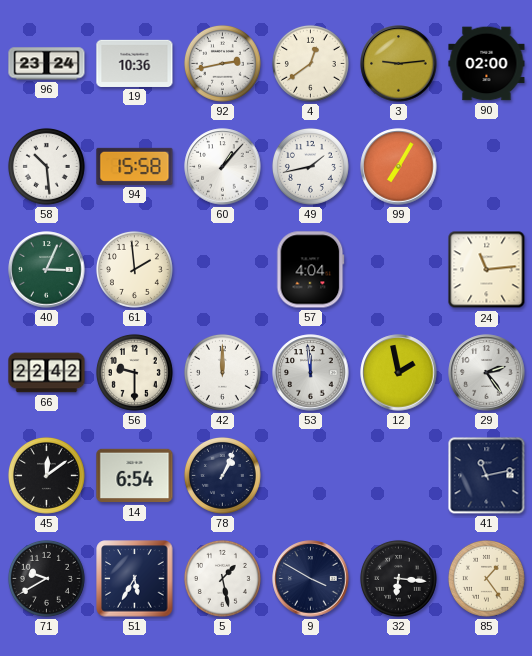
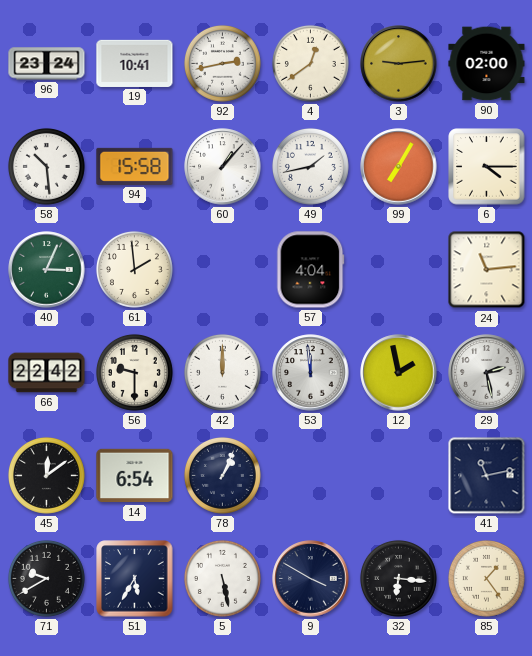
19: 10:36 -> 10:41
6: none -> 4:15
29: 2:24 -> 2:28
5: 1:28 -> 5:28
